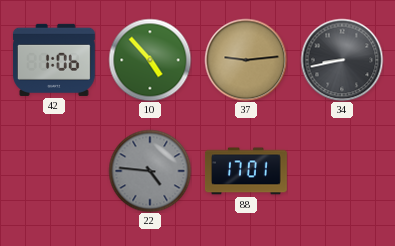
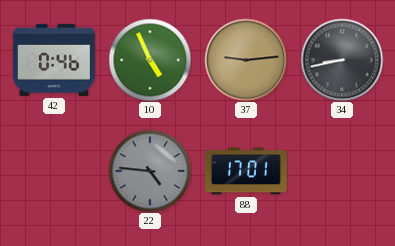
42: 1:06 -> 0:46
10: 4:53 -> 4:56
